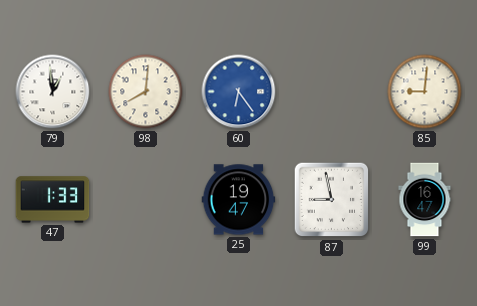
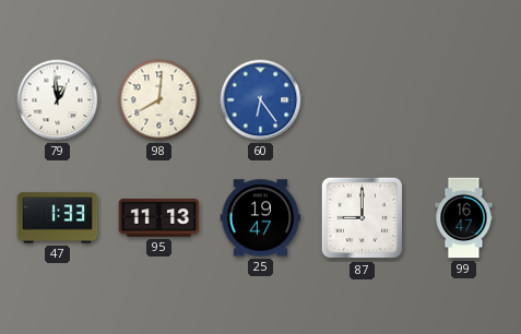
85: 9:01 -> none
95: none -> 11:13
87: 8:58 -> 9:00
